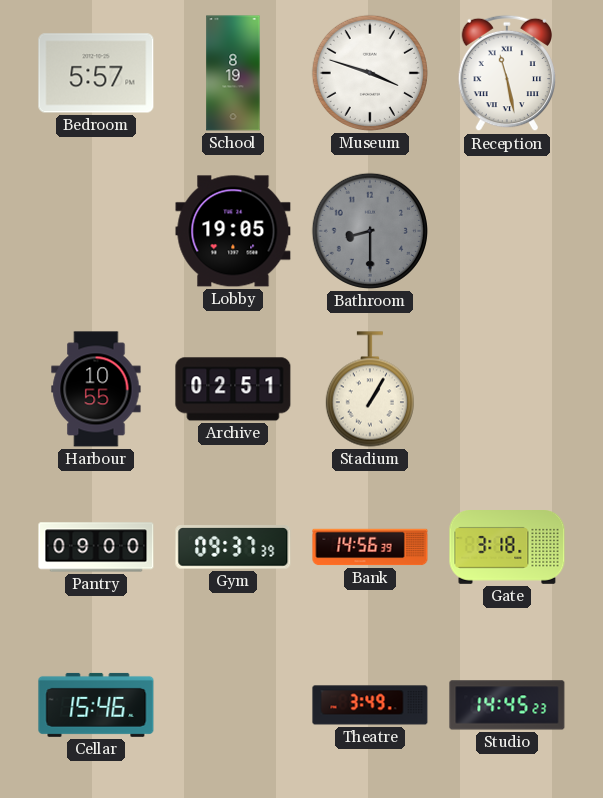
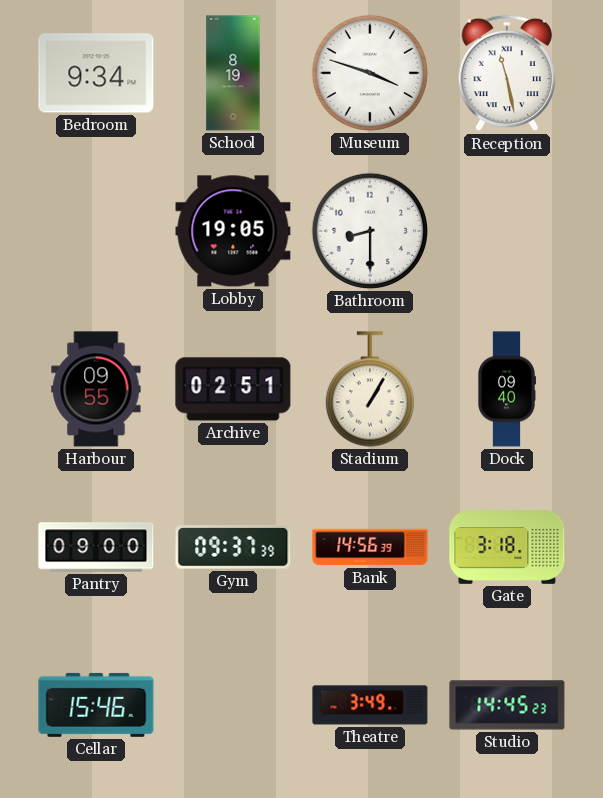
Bedroom: 5:57 -> 9:34
Bathroom dial: grey -> white
Harbour: 10:55 -> 09:55
Dock: none -> 09:40
